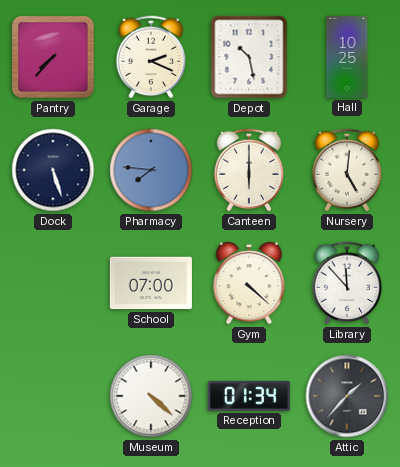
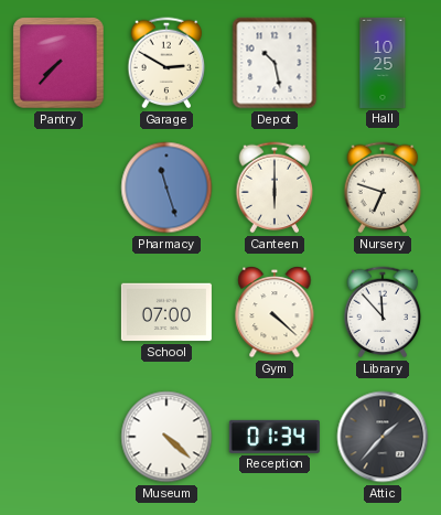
Garage: 2:19 -> 2:50
Dock: 5:27 -> none
Pharmacy: 7:46 -> 11:27
Nursery: 5:01 -> 6:48
